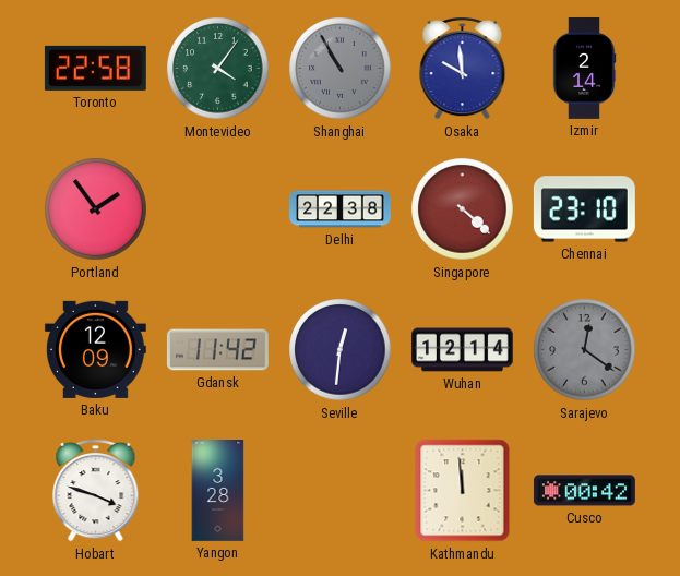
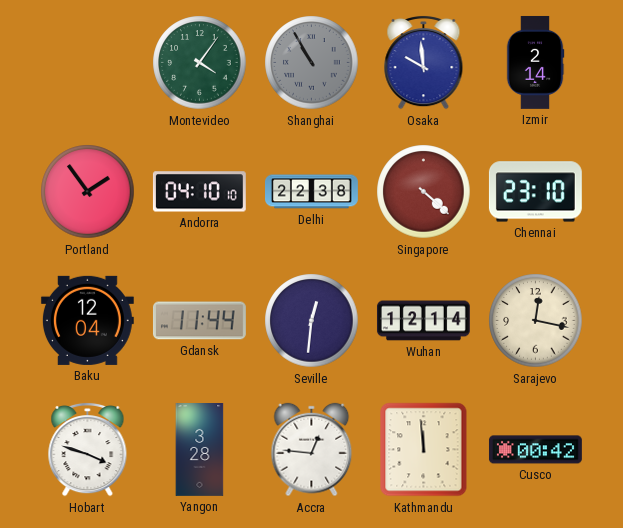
Toronto: 22:58 -> none
Andorra: none -> 04:10
Baku: 12:09 -> 12:04
Gdansk: 11:42 -> 11:44
Sarajevo: 12:21 -> 12:17
Sarajevo dial: grey -> cream
Accra: none -> 12:46
